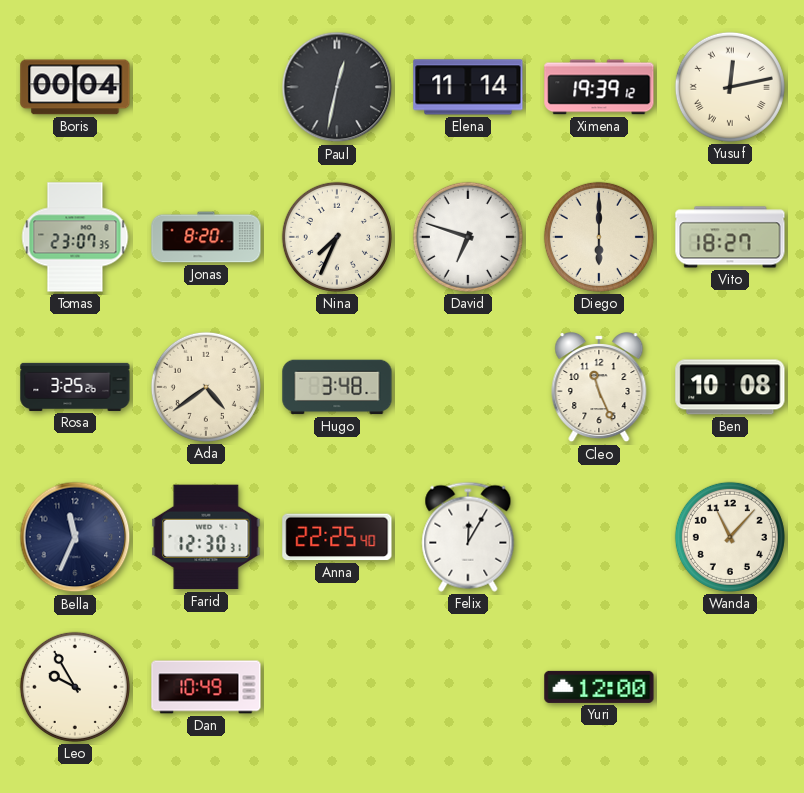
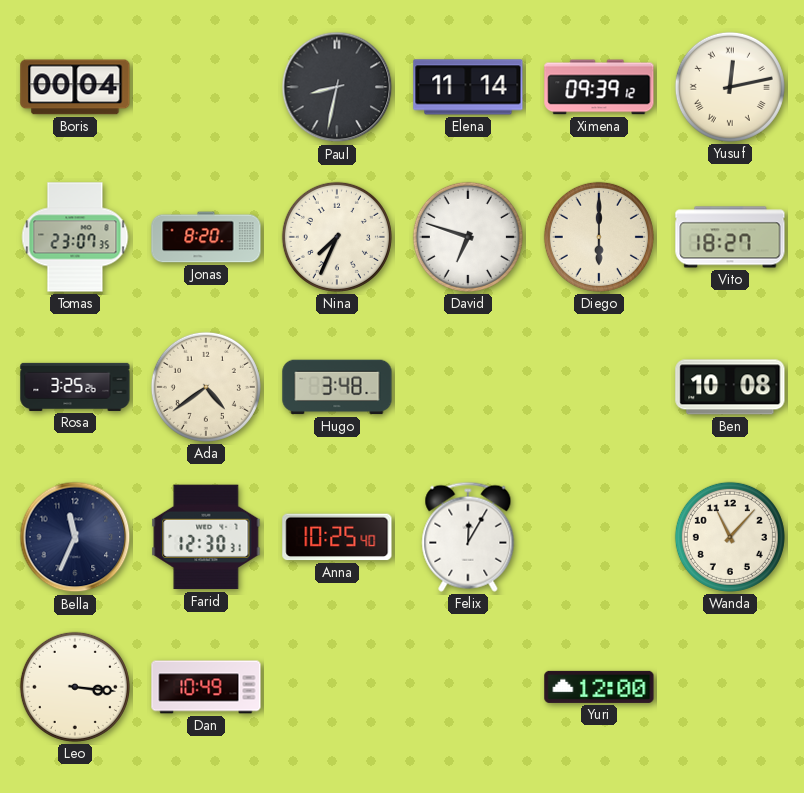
Paul: 12:32 -> 8:32
Ximena: 19:39 -> 09:39
Cleo: 11:26 -> none
Anna: 22:25 -> 10:25
Leo: 9:55 -> 3:16
